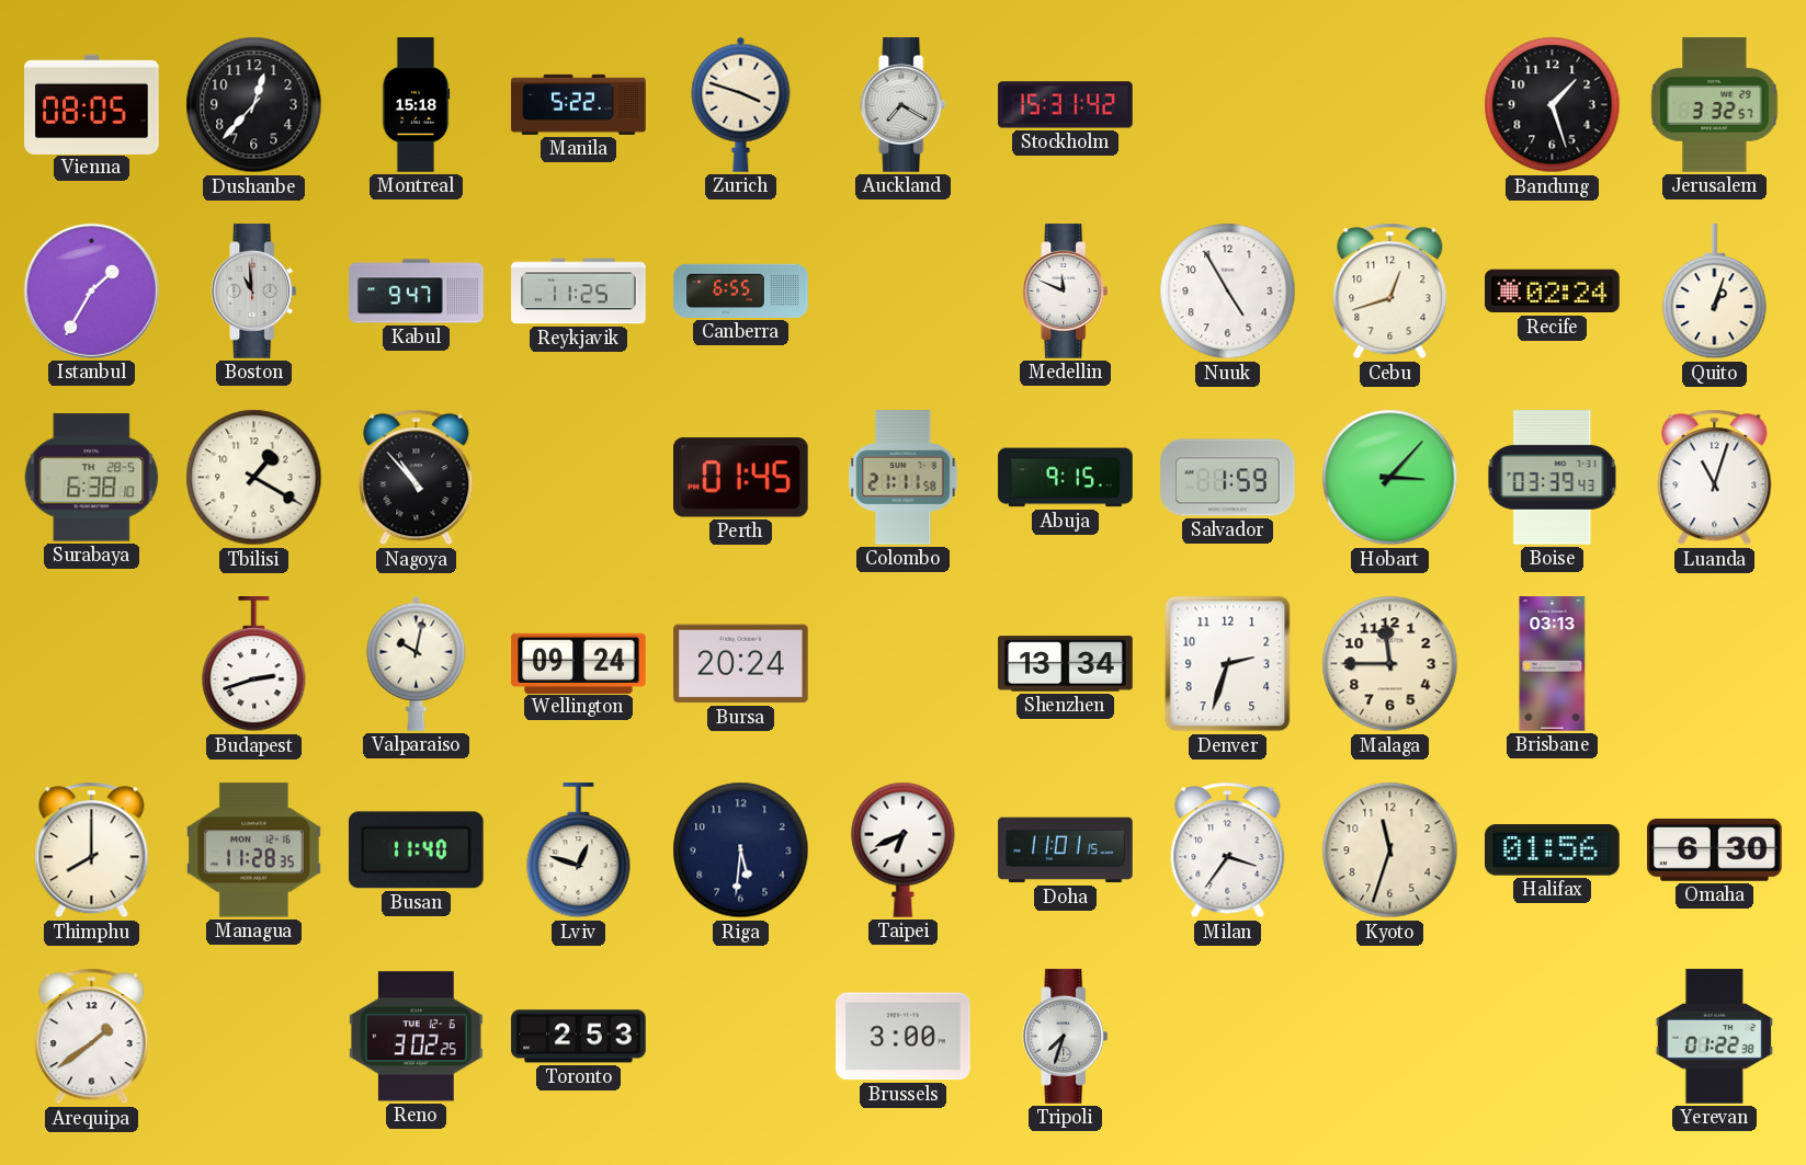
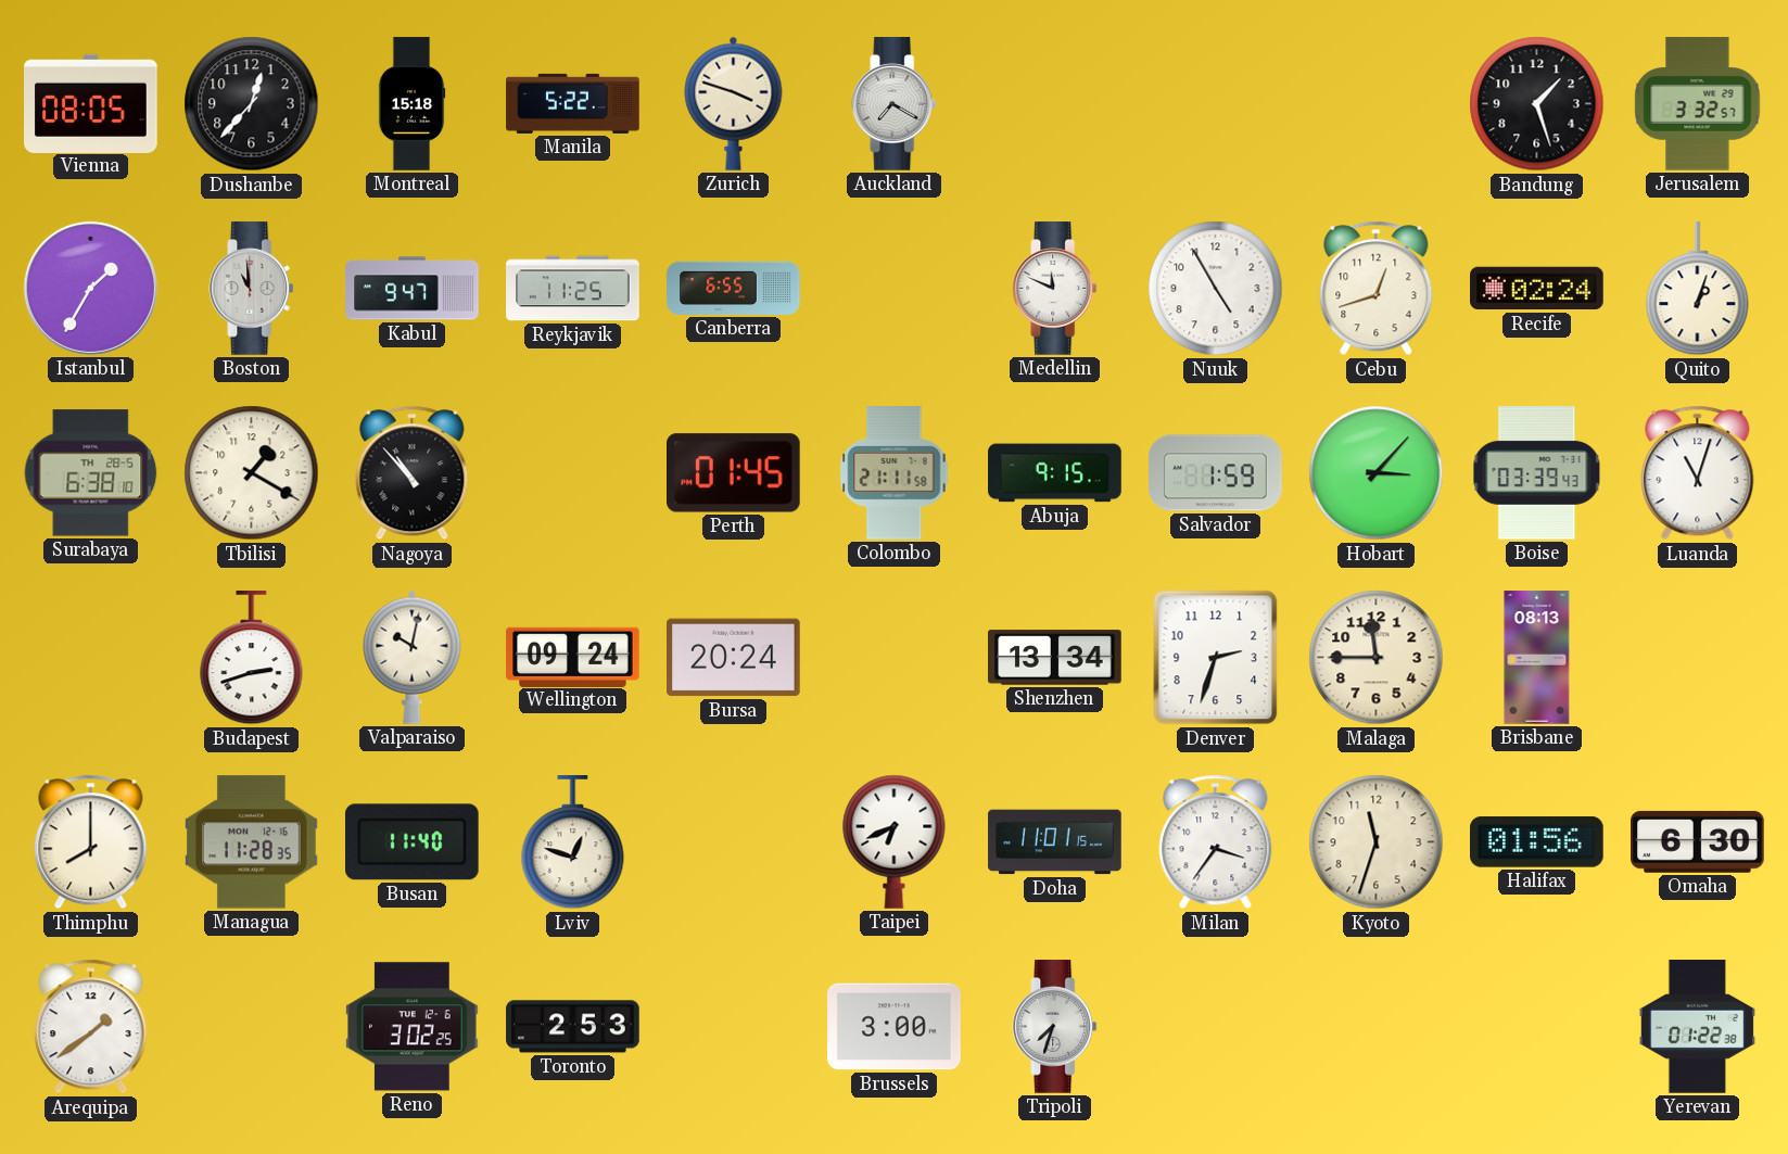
Stockholm: 15:31 -> none
Brisbane: 03:13 -> 08:13
Riga: 5:31 -> none
